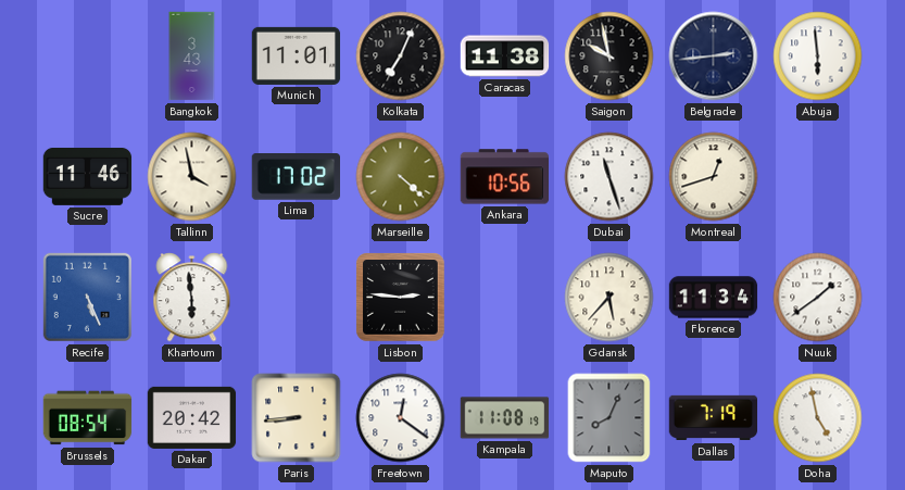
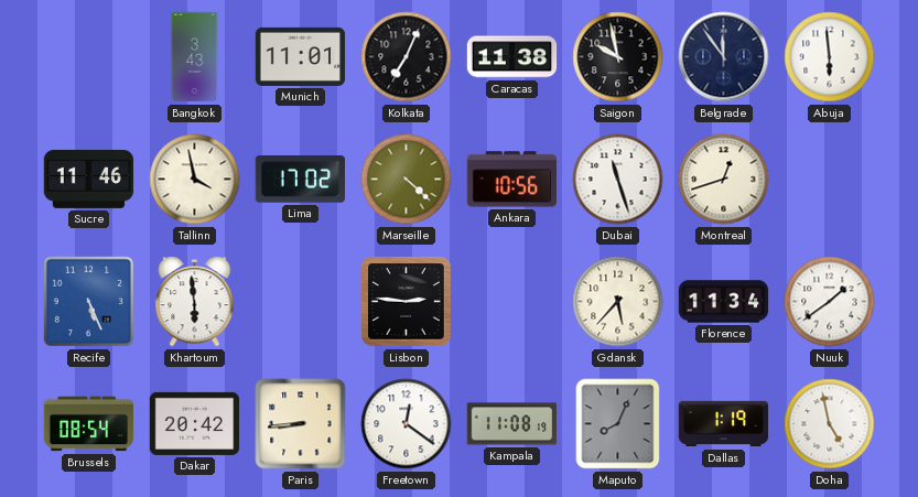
Belgrade: 2:44 -> 11:54
Dallas: 7:19 -> 1:19
